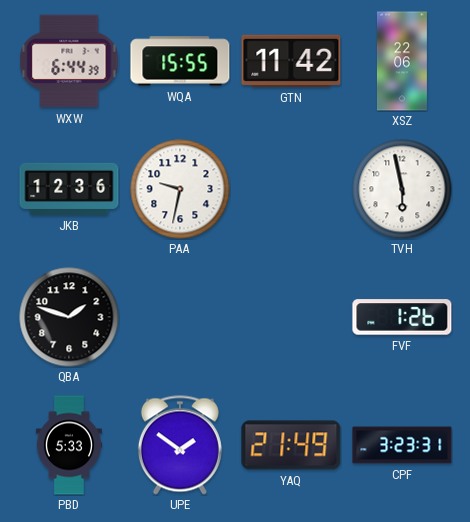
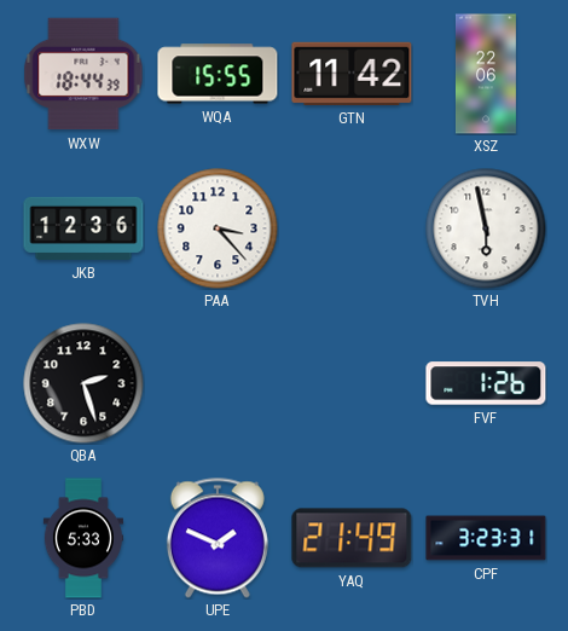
WXW: 6:44 -> 18:44
PAA: 9:32 -> 3:23
QBA: 1:48 -> 2:27
UPE: 1:51 -> 1:49
